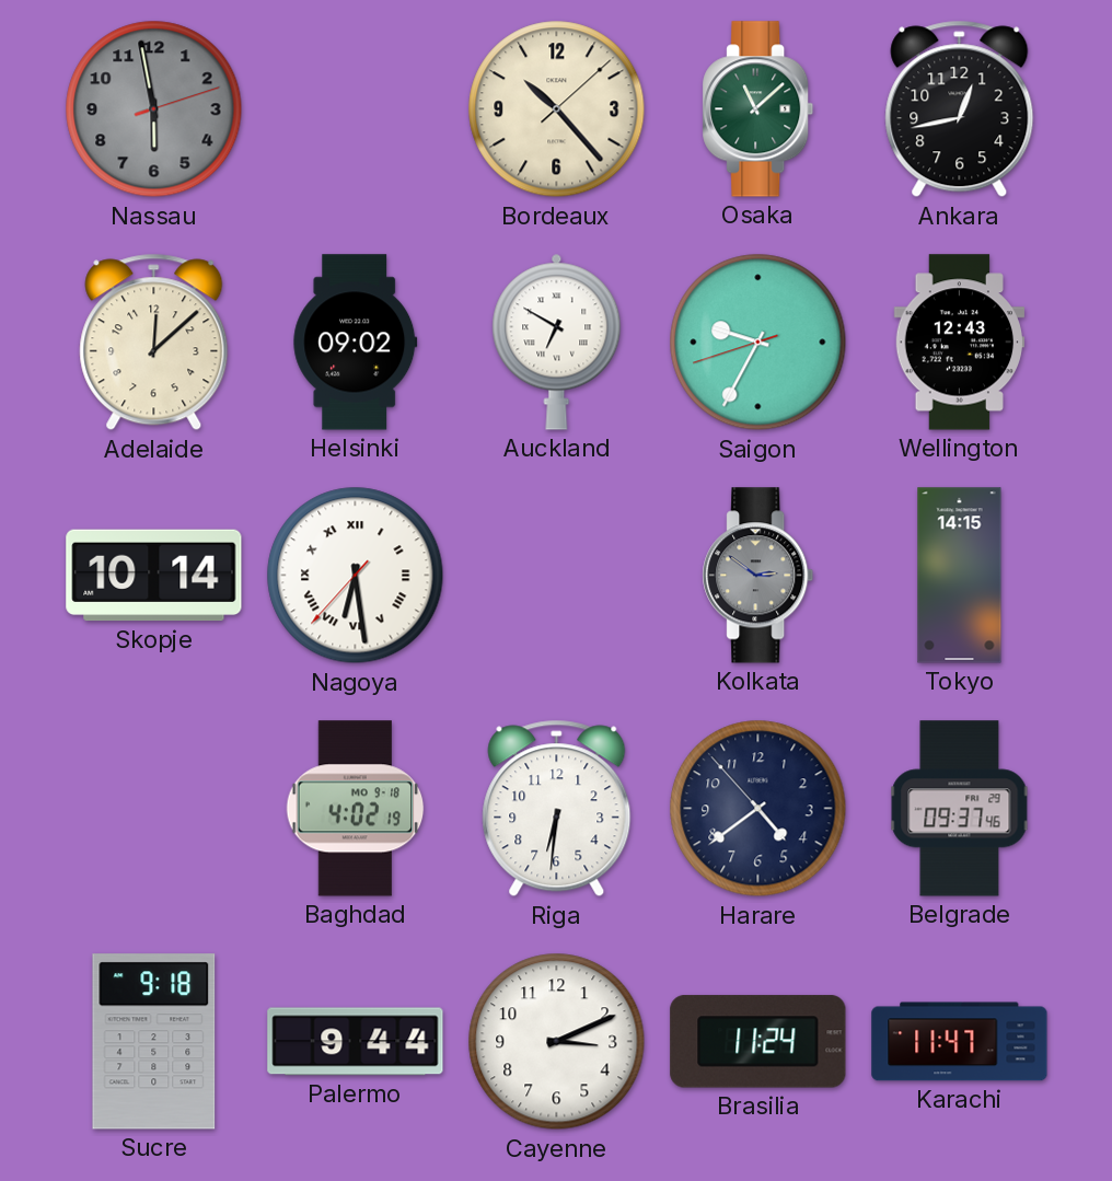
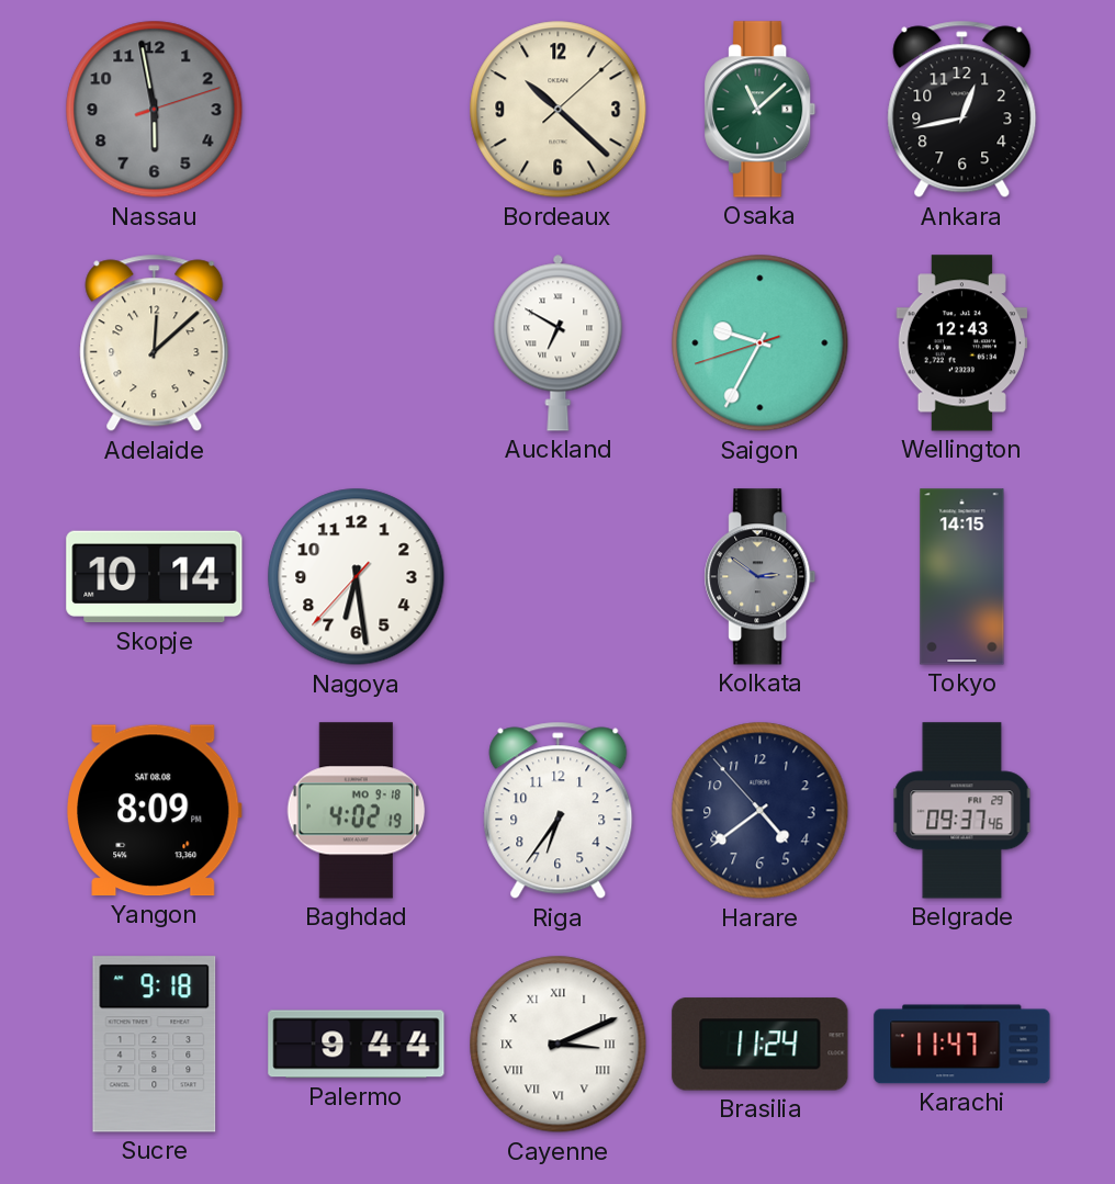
Bordeaux: 10:23 -> 10:22
Helsinki: 09:02 -> none
Nagoya numerals: Roman -> Arabic
Yangon: none -> 8:09
Riga: 6:31 -> 6:36
Cayenne numerals: Arabic -> Roman
